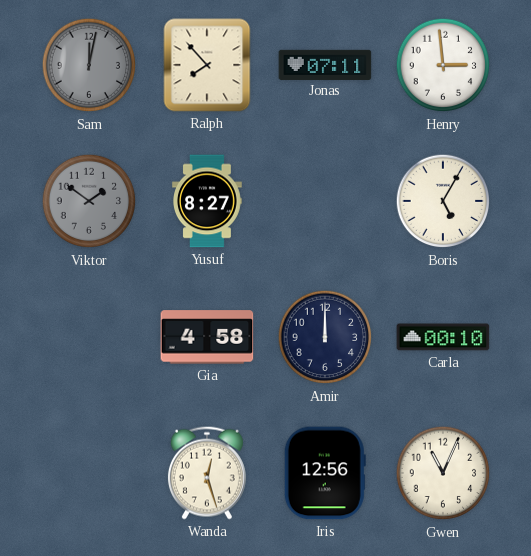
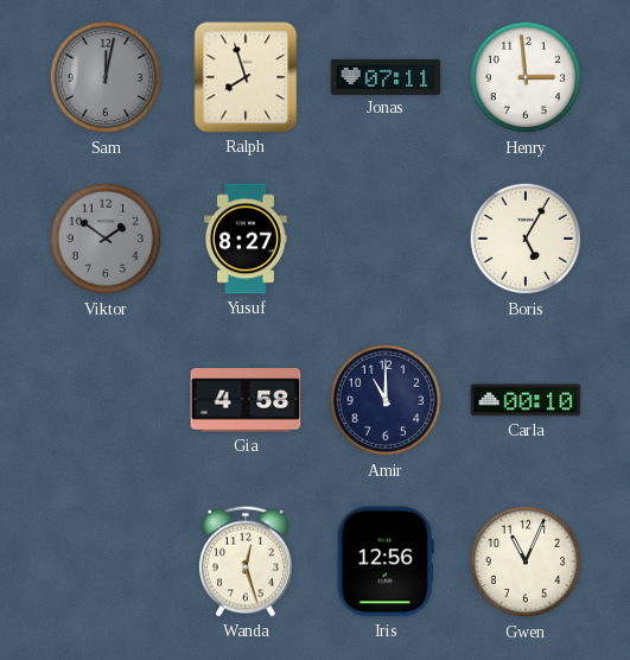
Ralph: 7:53 -> 7:57
Amir: 12:00 -> 11:00
